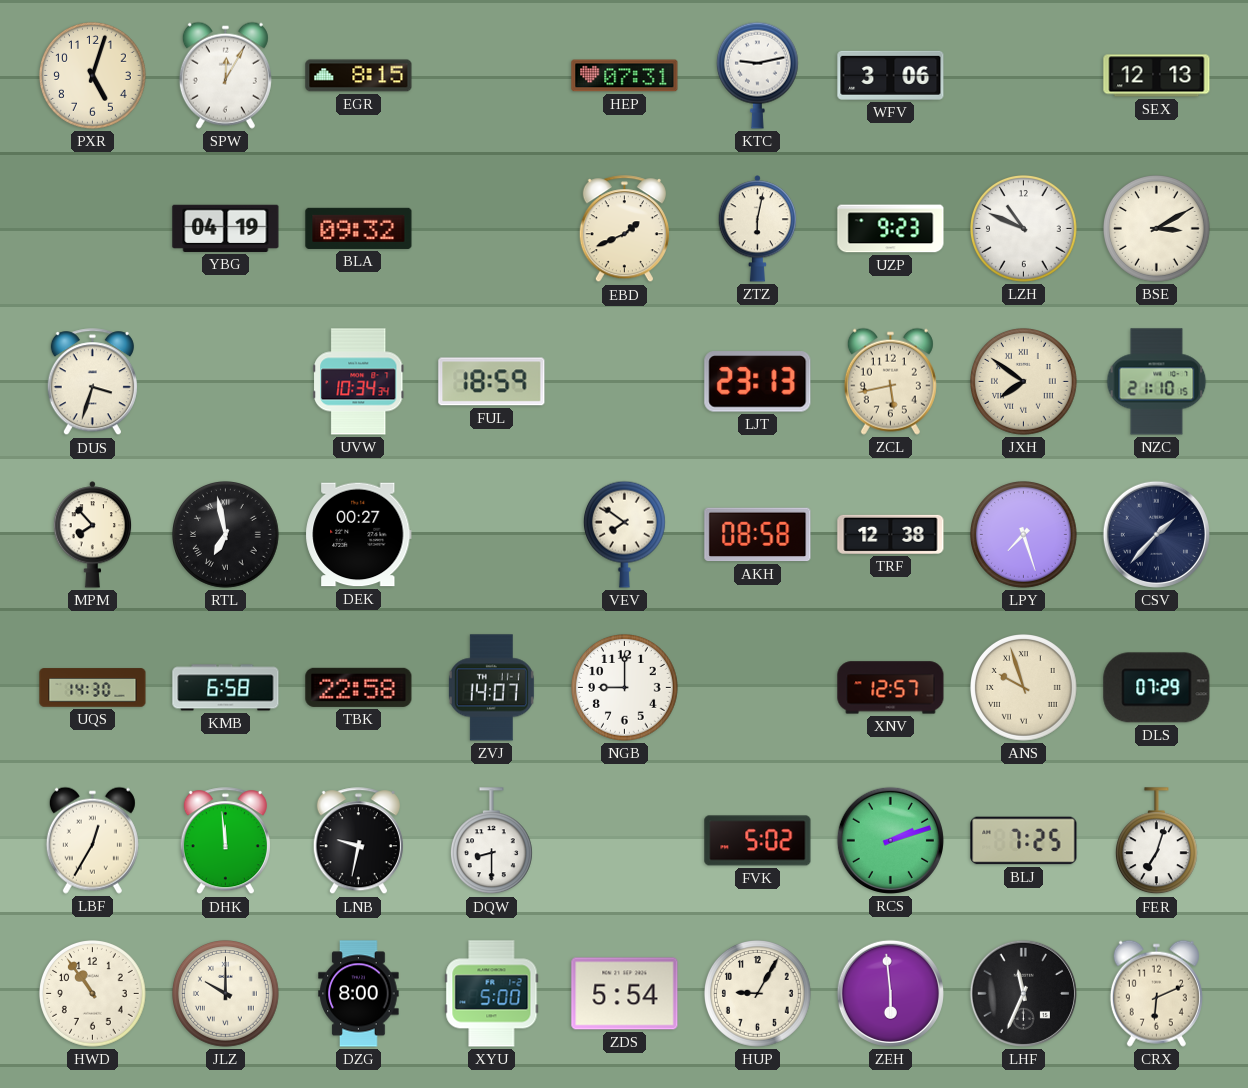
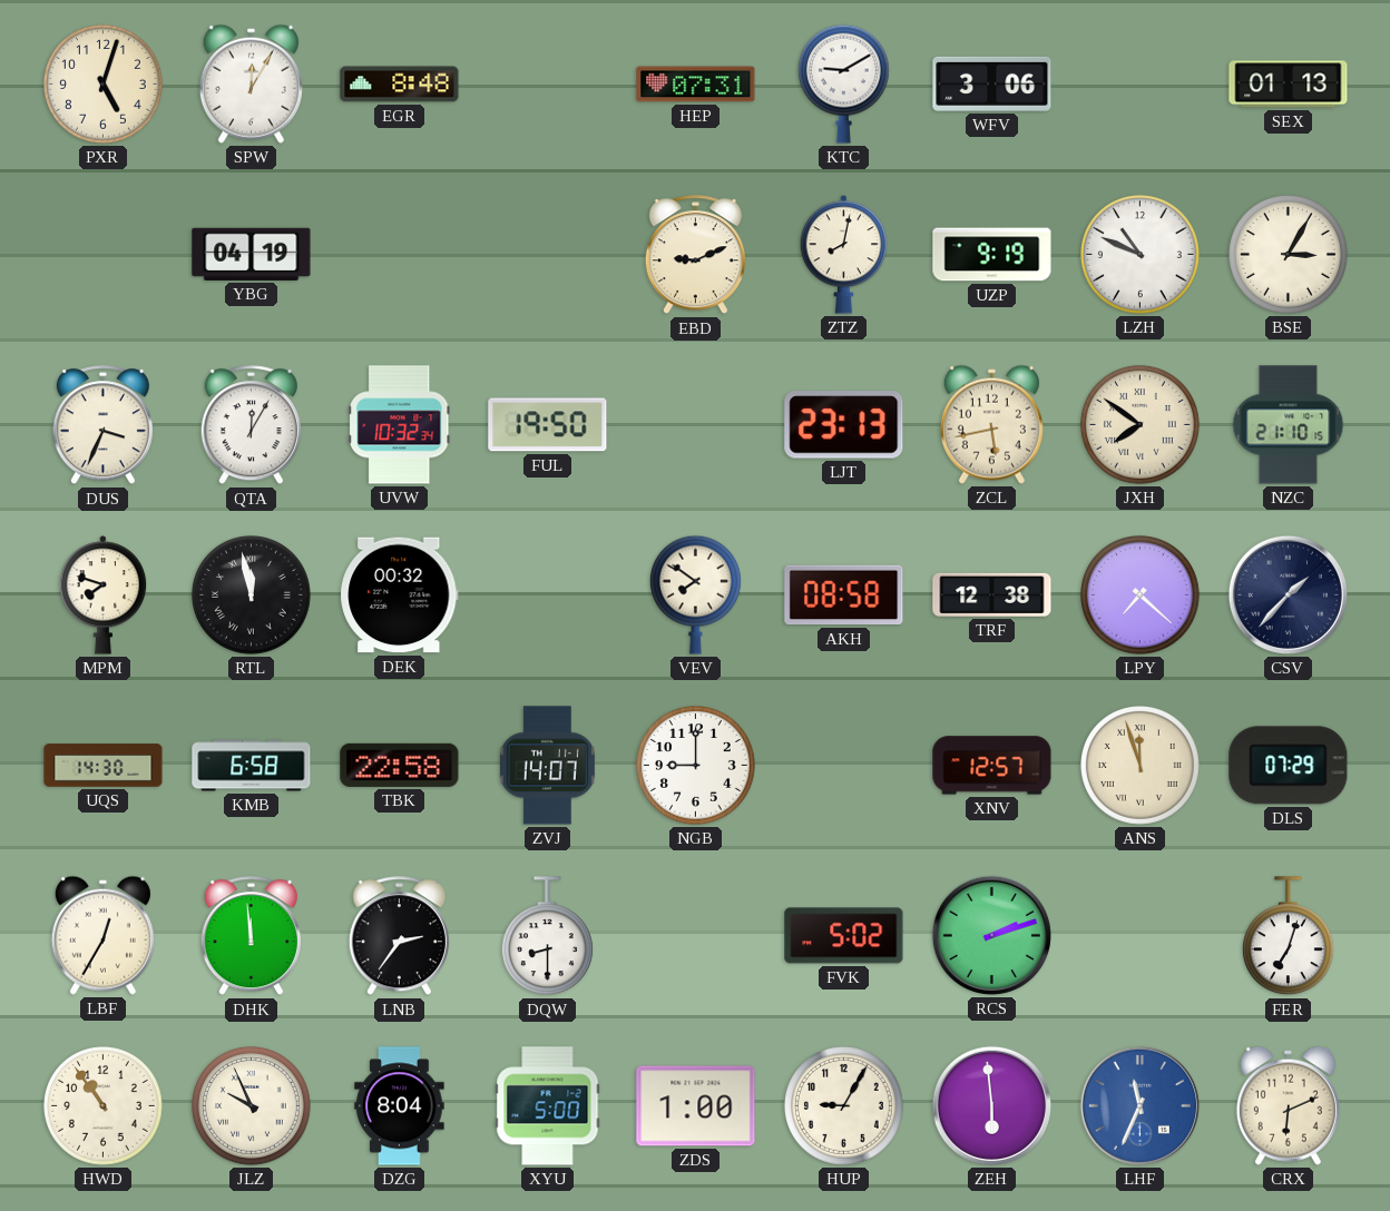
EGR: 8:15 -> 8:48
KTC: 9:13 -> 9:10
SEX: 12:13 -> 01:13
BLA: 09:32 -> none
EBD: 1:41 -> 9:11
ZTZ: 6:02 -> 8:02
UZP: 9:23 -> 9:19
BSE: 3:10 -> 3:05
DUS: 3:33 -> 3:34
QTA: none -> 12:05
UVW: 10:34 -> 10:32
FUL: 18:59 -> 19:50
MPM: 7:53 -> 7:48
RTL: 6:58 -> 11:58
DEK: 00:27 -> 00:32
LPY: 7:27 -> 7:22
ANS: 9:57 -> 11:57
LNB: 9:32 -> 2:36
BLJ: 7:25 -> none
JLZ: 10:00 -> 9:56
DZG: 8:00 -> 8:04
ZDS: 5:54 -> 1:00
LHF dial: black -> blue
